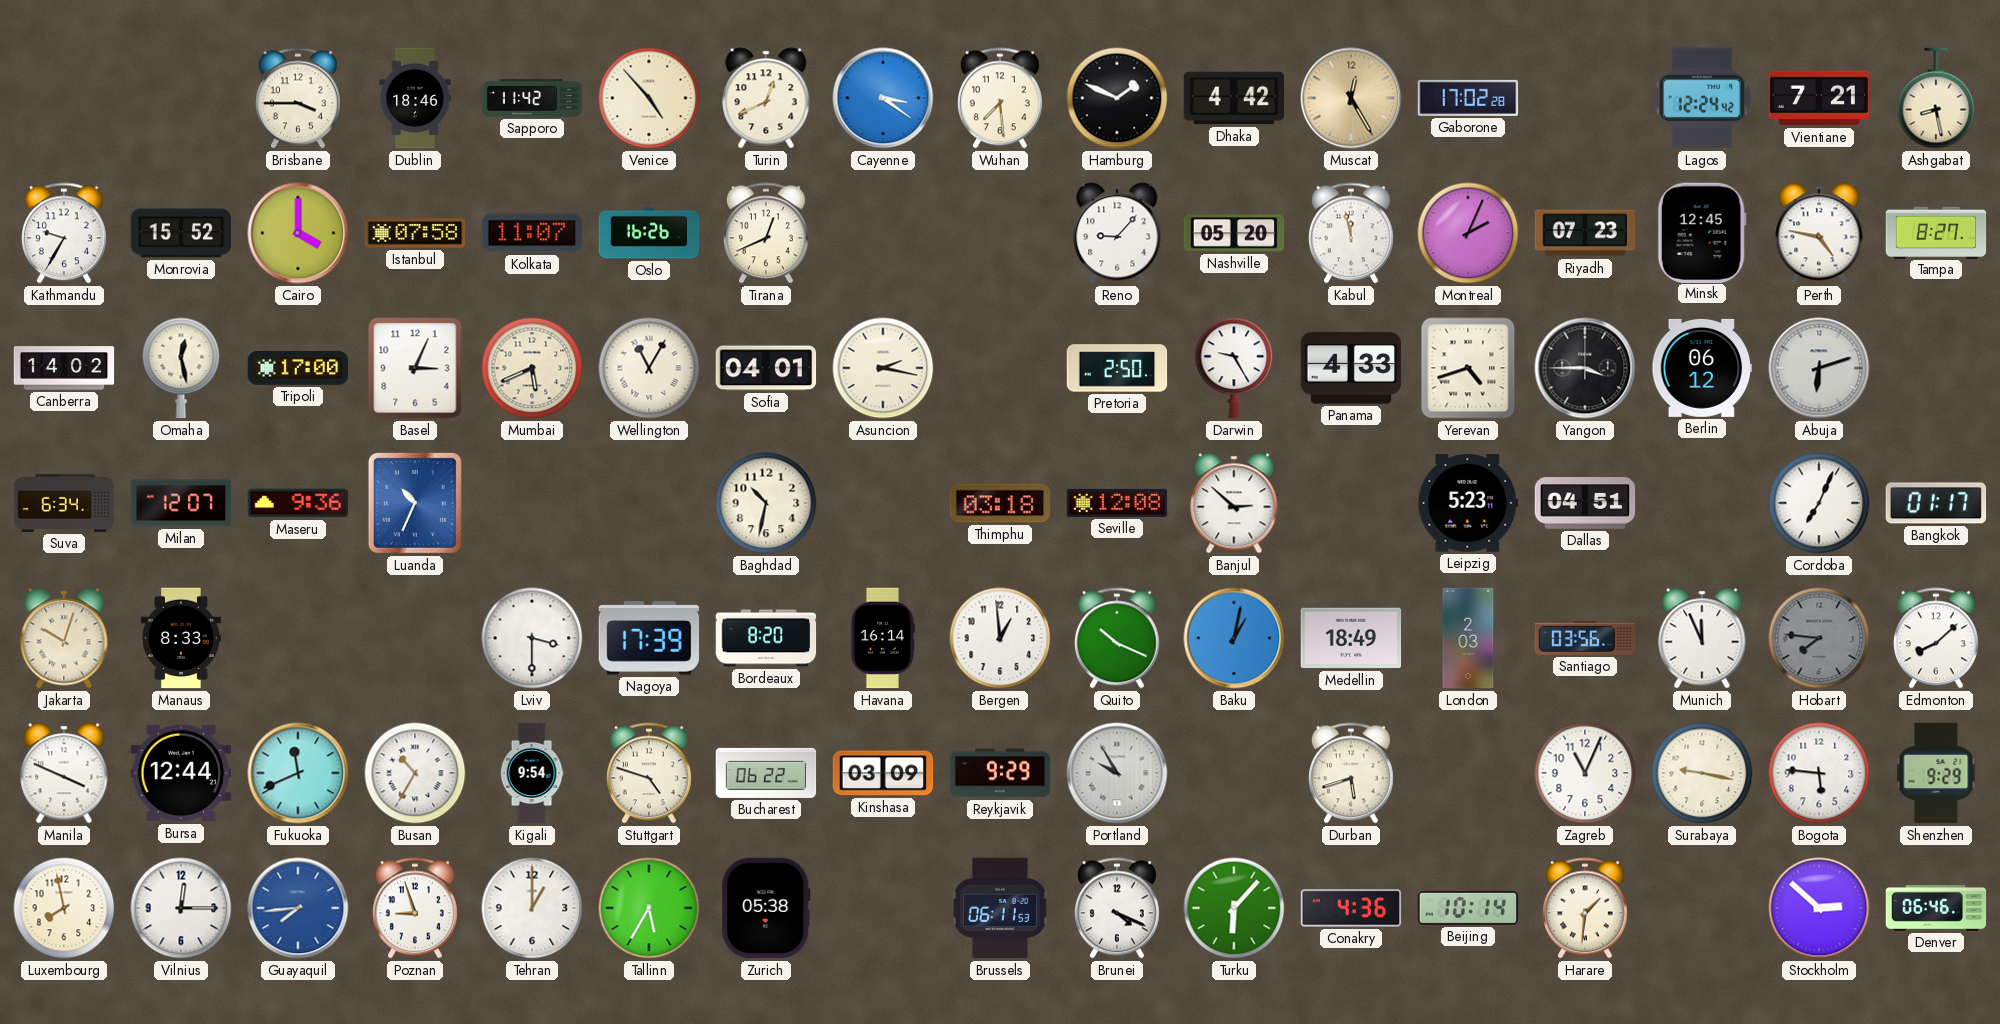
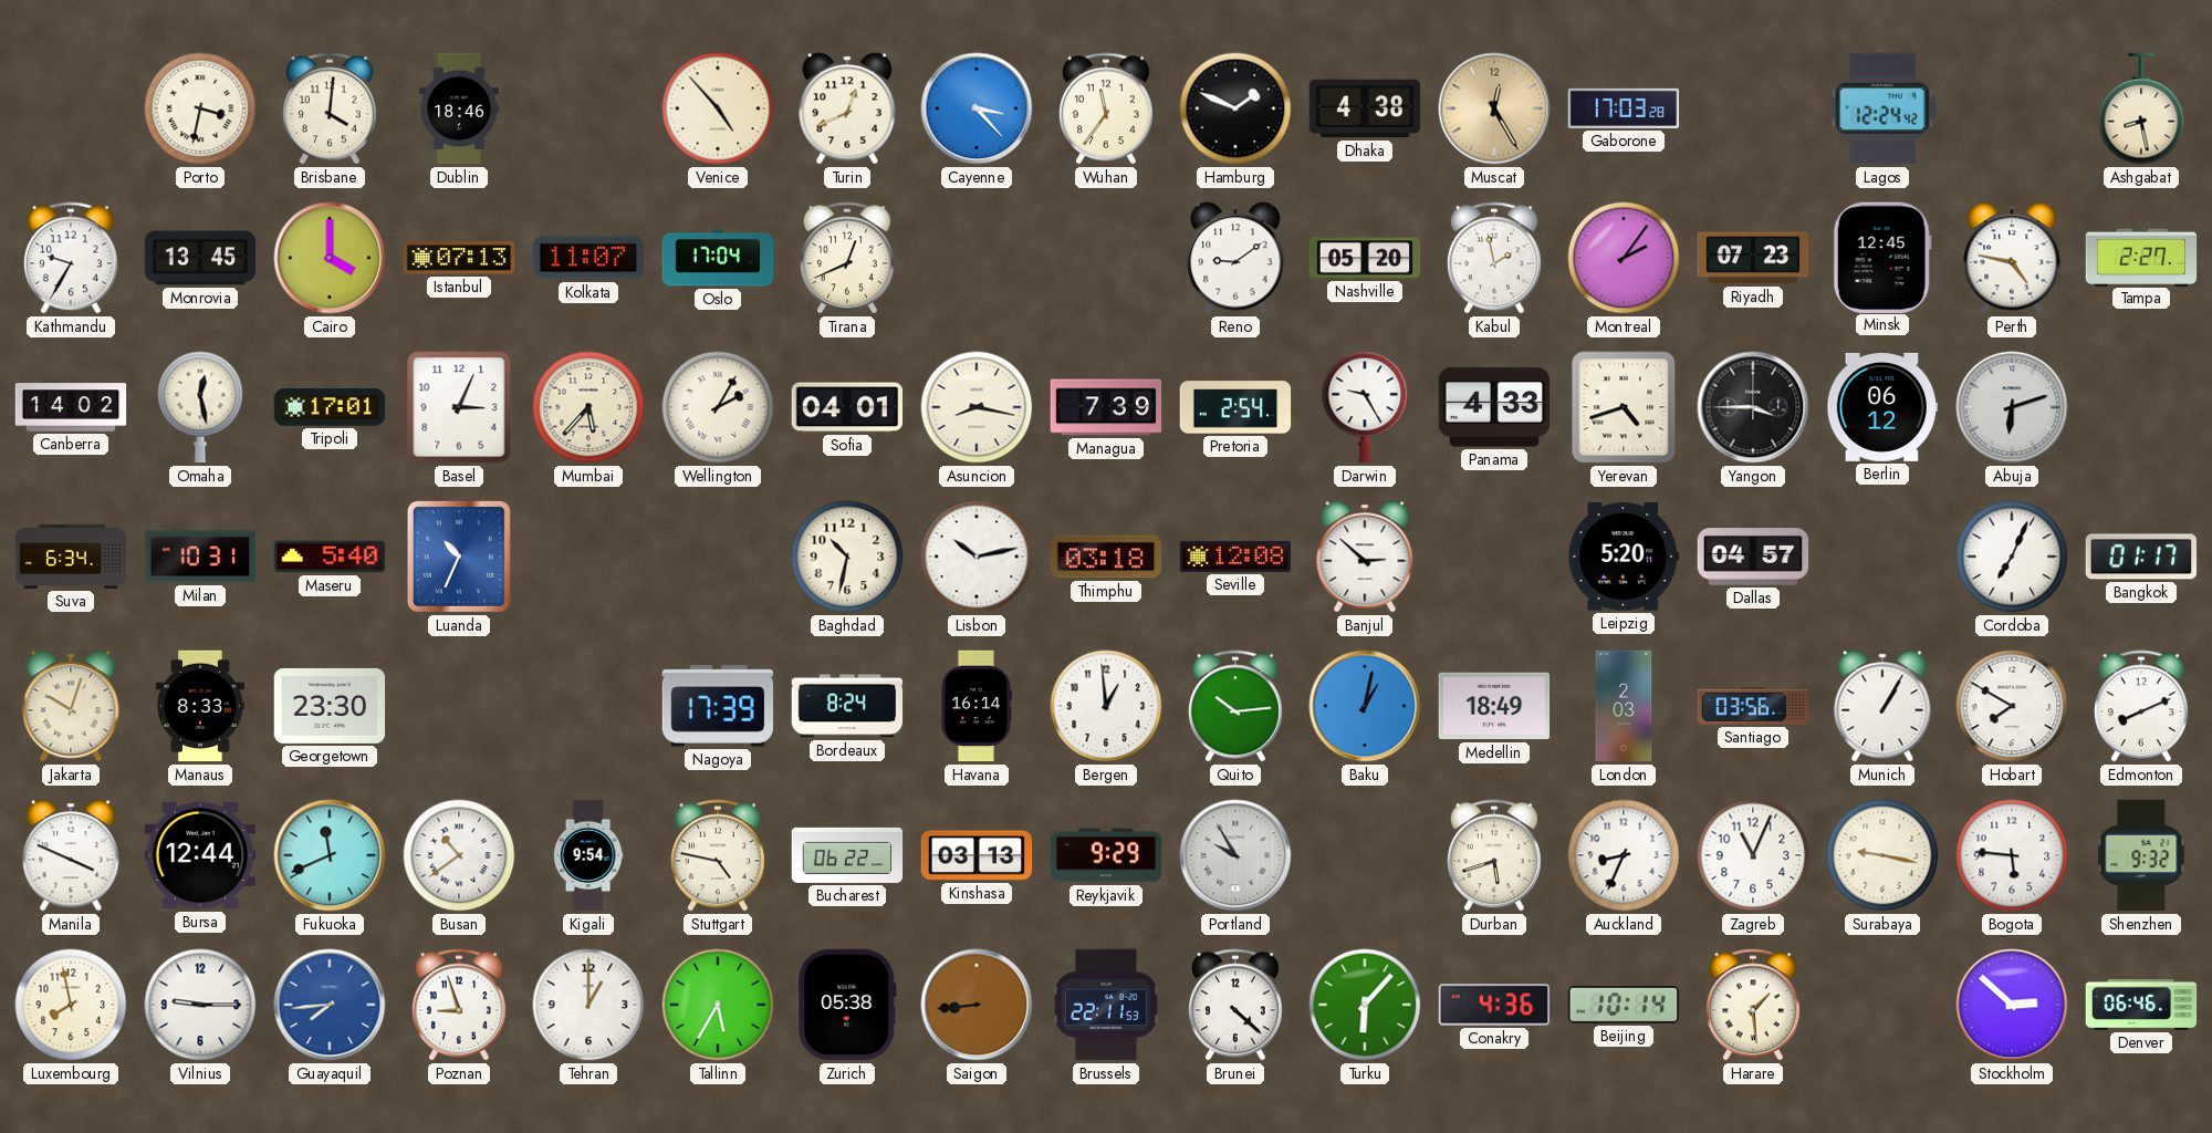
Porto: none -> 3:32
Brisbane: 3:45 -> 4:01
Sapporo: 11:42 -> none
Cayenne: 3:21 -> 3:23
Wuhan: 7:29 -> 11:36
Dhaka: 4:42 -> 4:38
Gaborone: 17:02 -> 17:03
Vientiane: 7:21 -> none
Monrovia: 15:52 -> 13:45
Istanbul: 07:58 -> 07:13
Oslo: 16:26 -> 17:04
Reno: 9:07 -> 9:09
Kabul: 11:58 -> 1:58
Montreal: 2:04 -> 2:06
Tampa: 8:27 -> 2:27
Tripoli: 17:00 -> 17:01
Mumbai: 5:41 -> 5:37
Wellington: 11:05 -> 2:05
Asuncion: 2:17 -> 8:17
Managua: none -> 7:39
Pretoria: 2:50 -> 2:54
Milan: 12:07 -> 10:31
Maseru: 9:36 -> 5:40
Lisbon: none -> 10:13
Leipzig: 5:23 -> 5:20
Dallas: 04:51 -> 04:57
Georgetown: none -> 23:30
Lviv: 3:30 -> none
Bordeaux: 8:20 -> 8:24
Quito: 10:19 -> 10:14
Munich: 11:56 -> 1:05
Hobart: 7:46 -> 7:50
Hobart dial: grey -> white
Edmonton: 8:08 -> 8:11
Busan: 10:35 -> 10:39
Stuttgart: 4:48 -> 4:47
Kinshasa: 03:09 -> 03:13
Auckland: none -> 8:34
Shenzhen: 9:29 -> 9:32
Vilnius: 12:15 -> 9:15
Saigon: none -> 8:44
Brussels: 06:11 -> 22:11
Brunei: 4:19 -> 4:22
Harare: 1:31 -> 1:29
